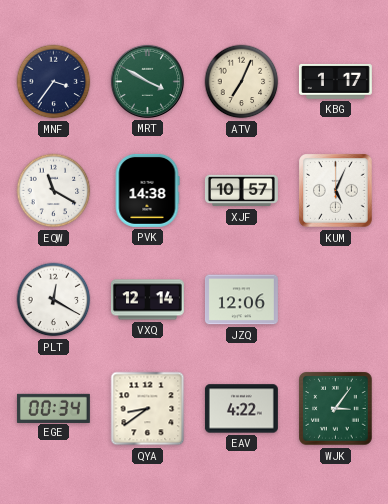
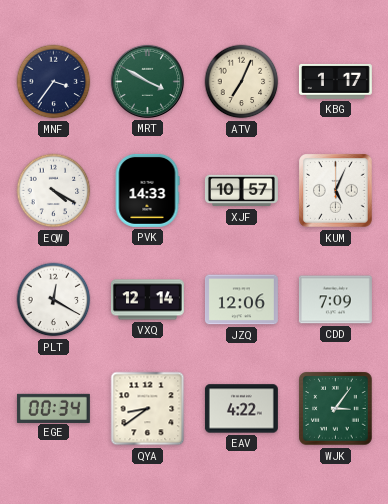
EQW: 11:20 -> 4:20
PVK: 14:38 -> 14:33
CDD: none -> 7:09
